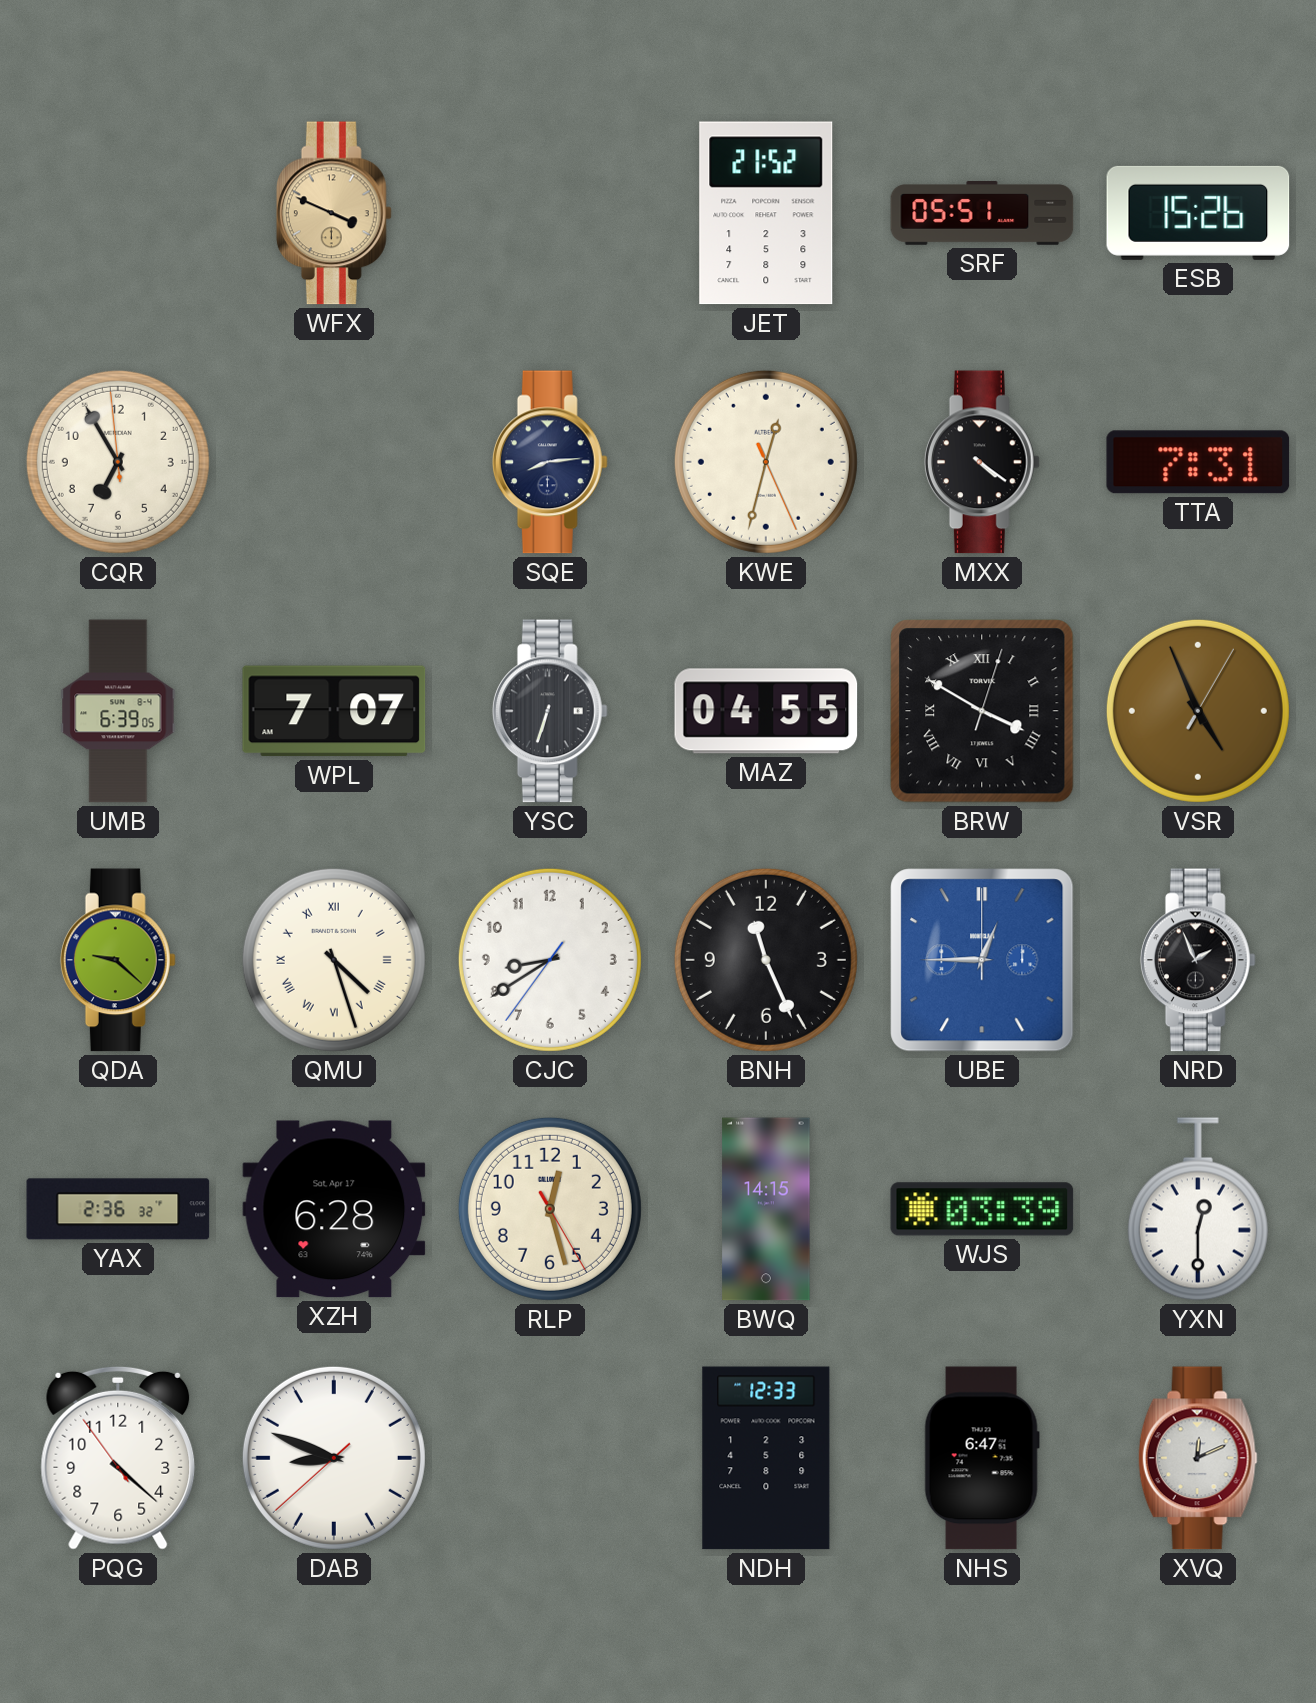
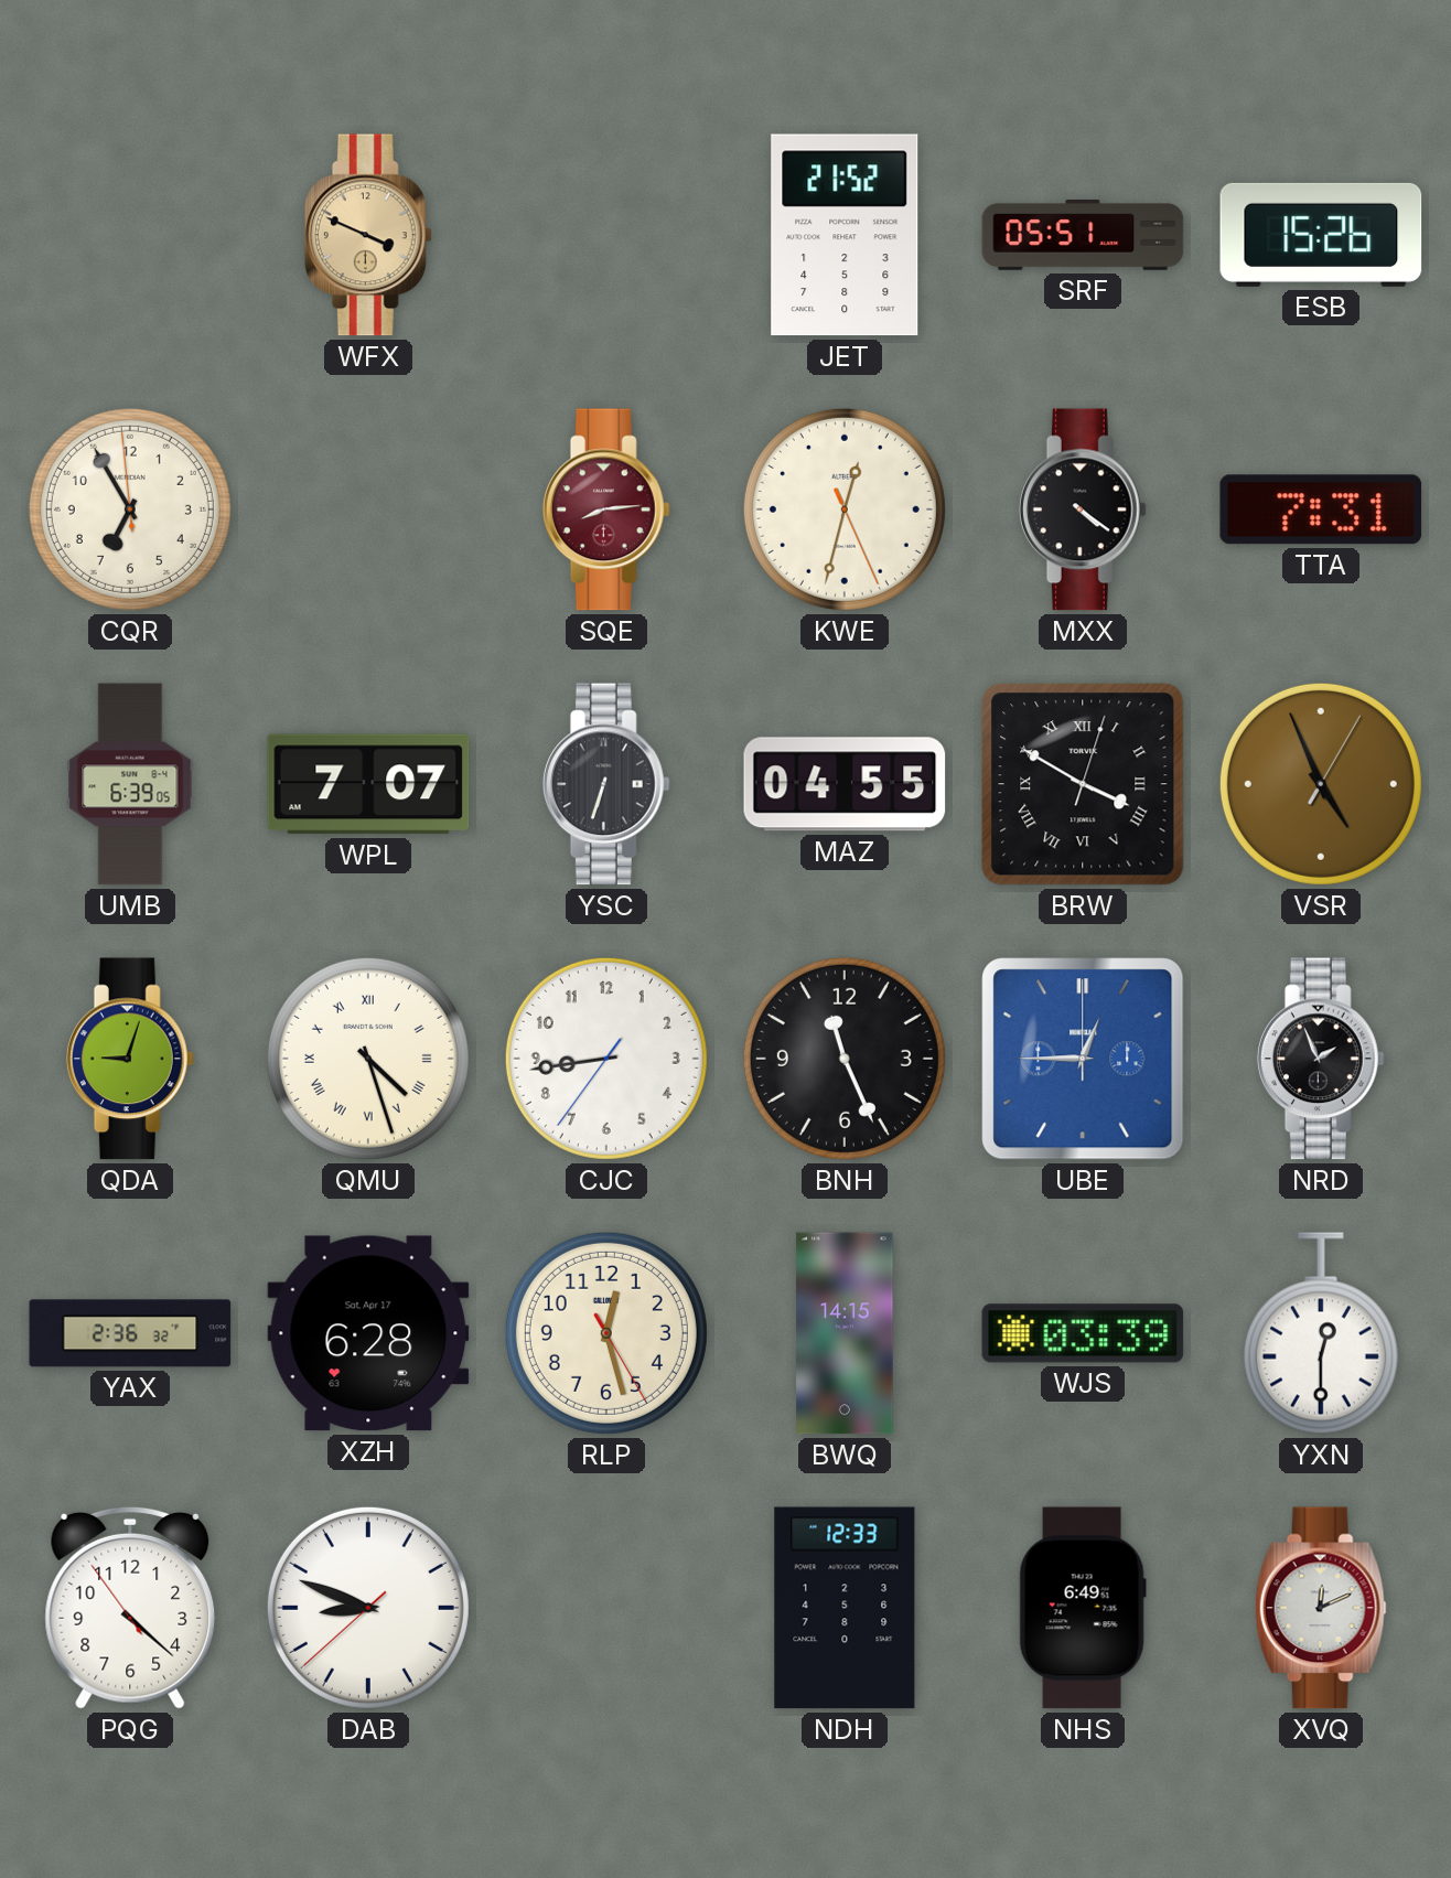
SQE dial: navy -> burgundy
QDA: 9:22 -> 9:03
CJC: 8:39 -> 8:43
NHS: 6:47 -> 6:49
